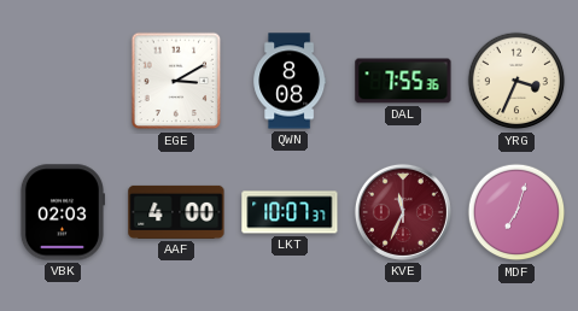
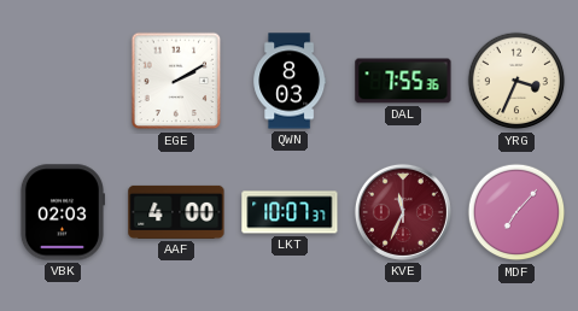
EGE: 3:10 -> 2:10
QWN: 8:08 -> 8:03
MDF: 7:03 -> 7:07
